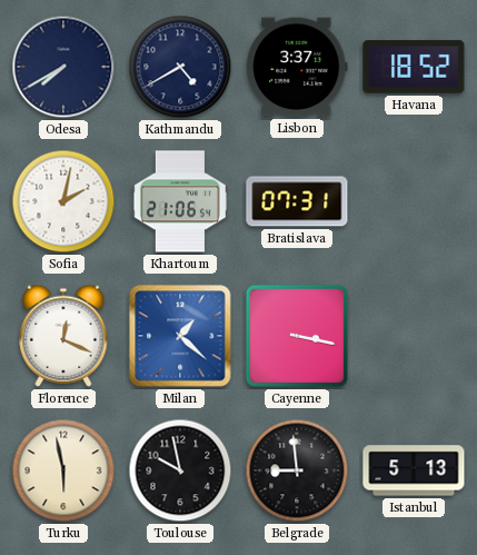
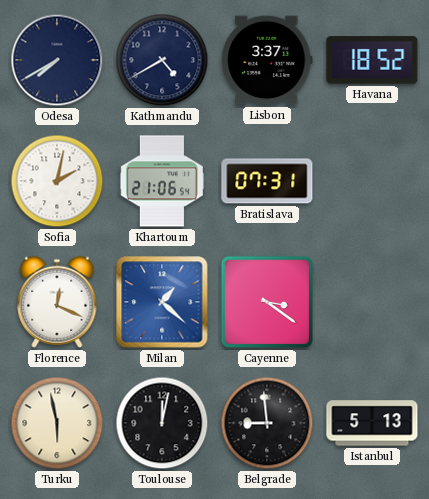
Cayenne: 3:17 -> 3:21
Toulouse: 9:58 -> 12:02
